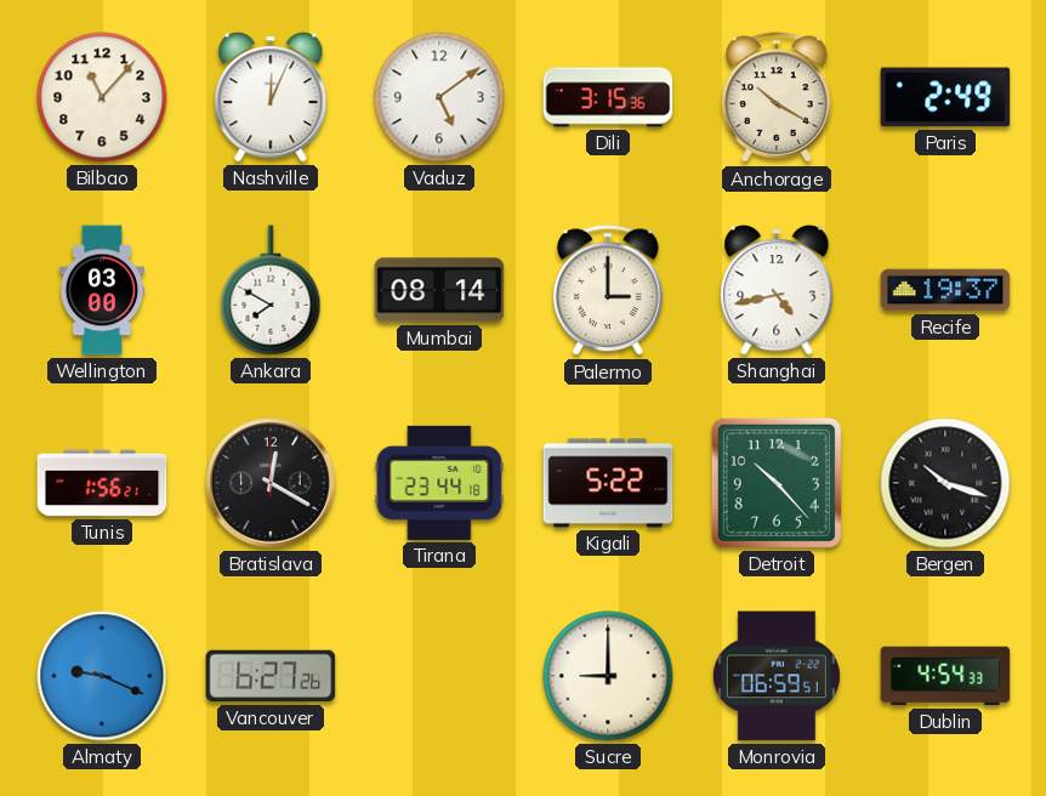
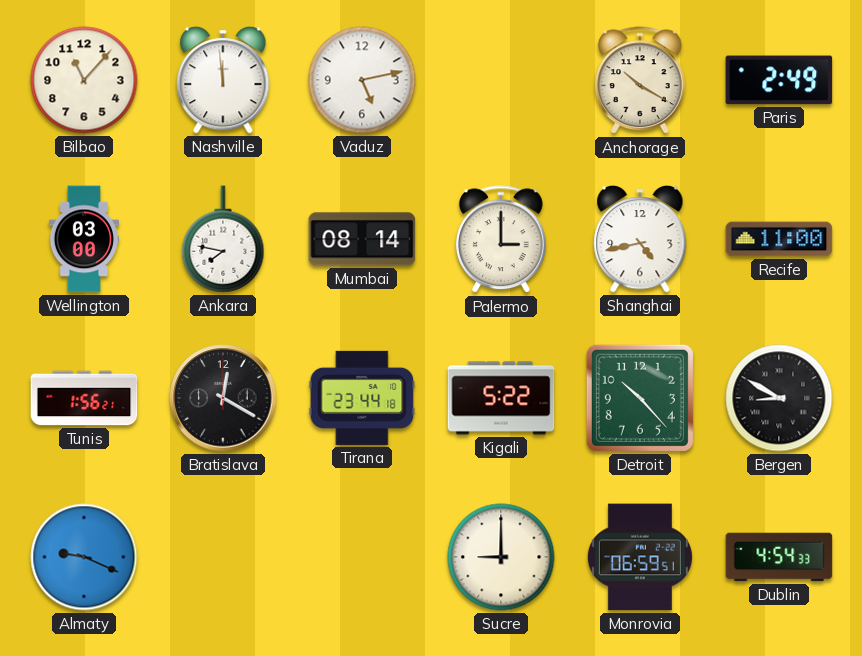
Nashville: 12:04 -> 11:59
Vaduz: 5:09 -> 5:13
Dili: 3:15 -> none
Ankara: 7:50 -> 7:47
Recife: 19:37 -> 11:00
Bergen: 10:18 -> 8:50
Vancouver: 6:27 -> none
